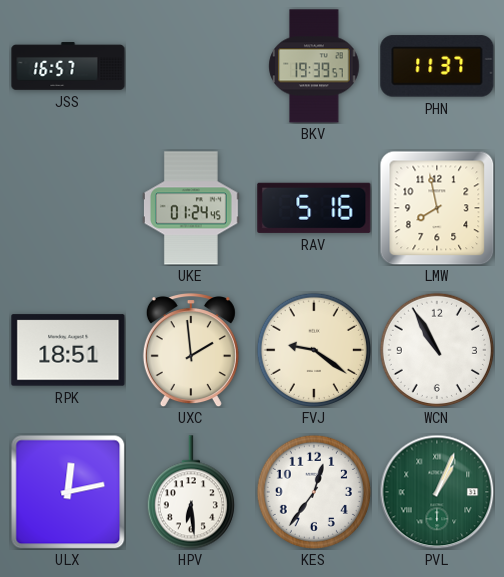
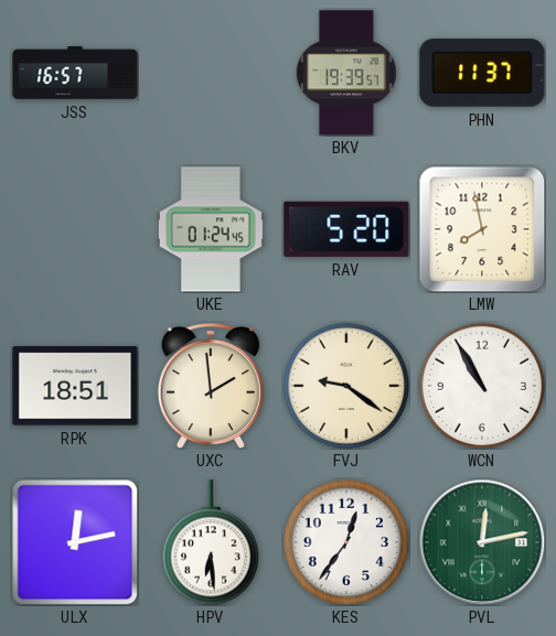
RAV: 5:16 -> 5:20
PVL: 1:04 -> 12:13
